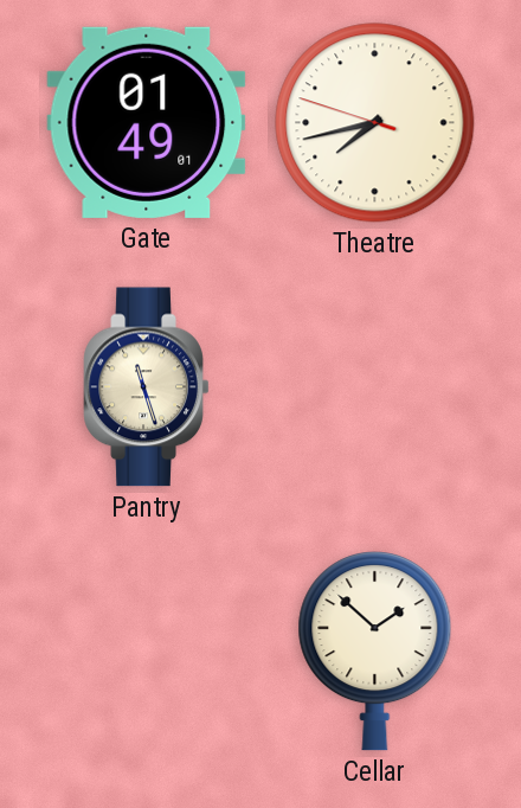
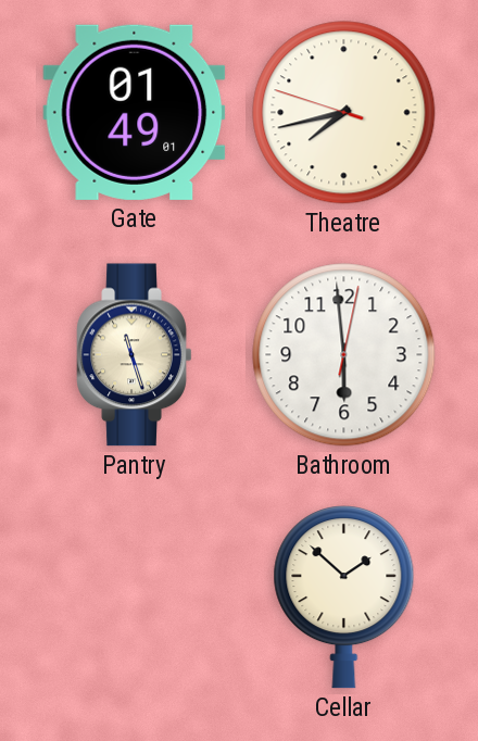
Bathroom: none -> 5:59
